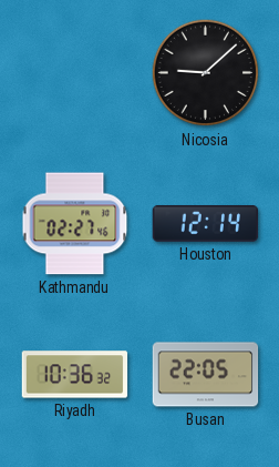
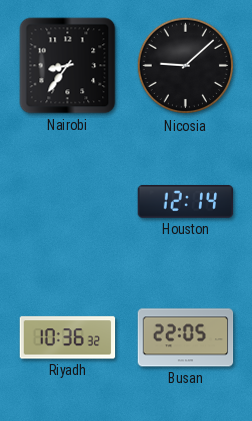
Nairobi: none -> 8:36
Kathmandu: 02:27 -> none
